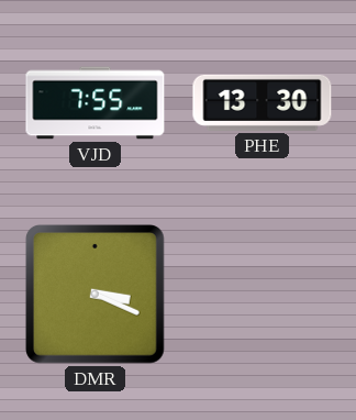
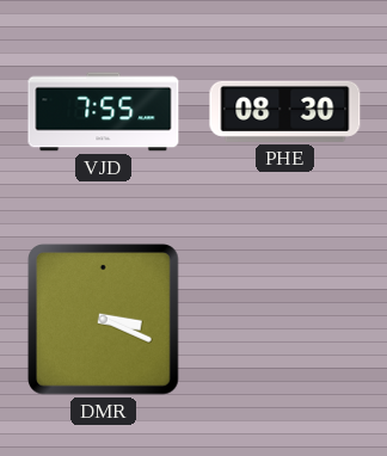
PHE: 13:30 -> 08:30
